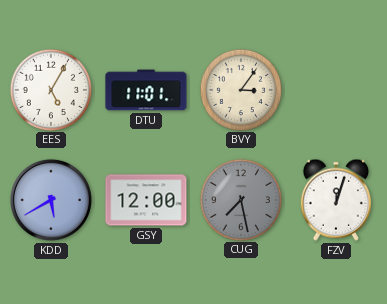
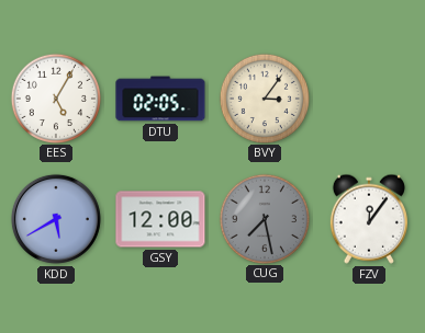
DTU: 11:01 -> 02:05
FZV: 12:03 -> 12:06
